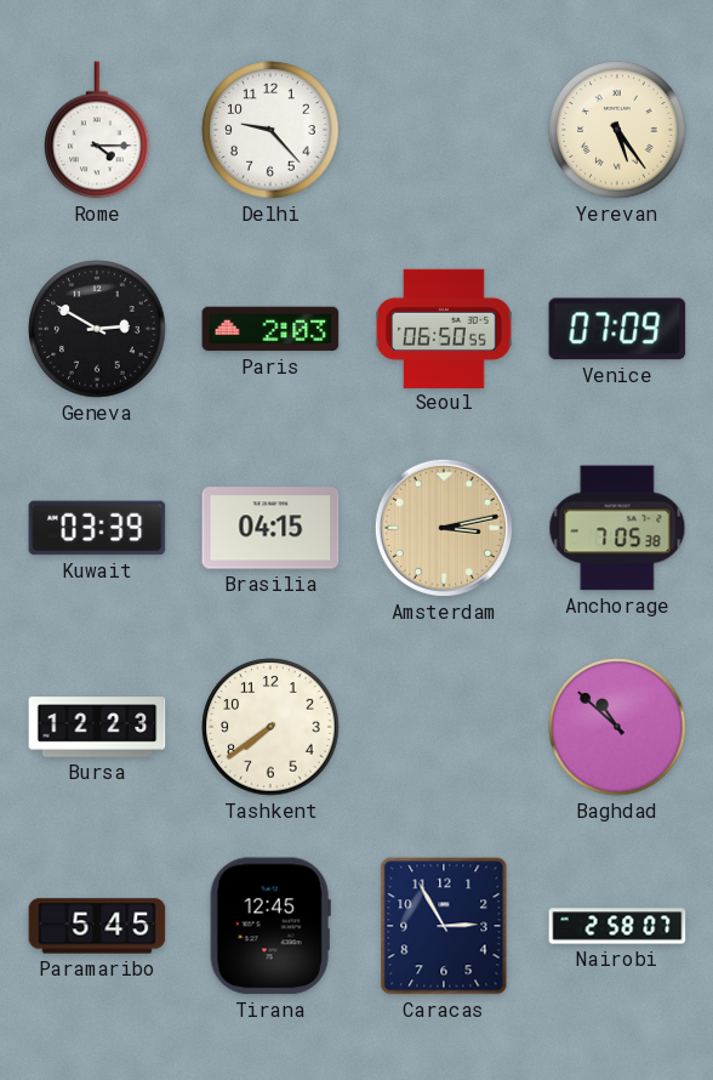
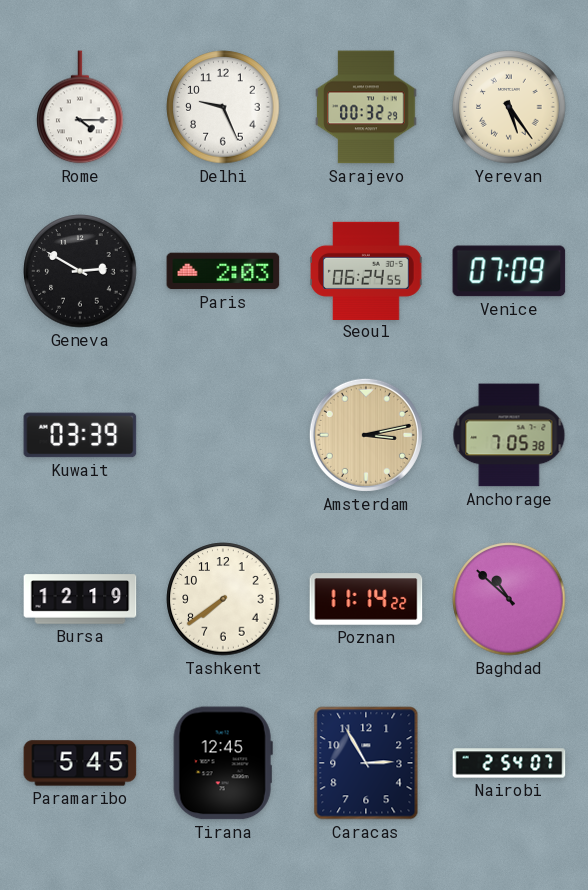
Delhi: 9:23 -> 9:26
Sarajevo: none -> 00:32
Seoul: 06:50 -> 06:24
Brasilia: 04:15 -> none
Bursa: 12:23 -> 12:19
Poznan: none -> 11:14
Nairobi: 2:58 -> 2:54
